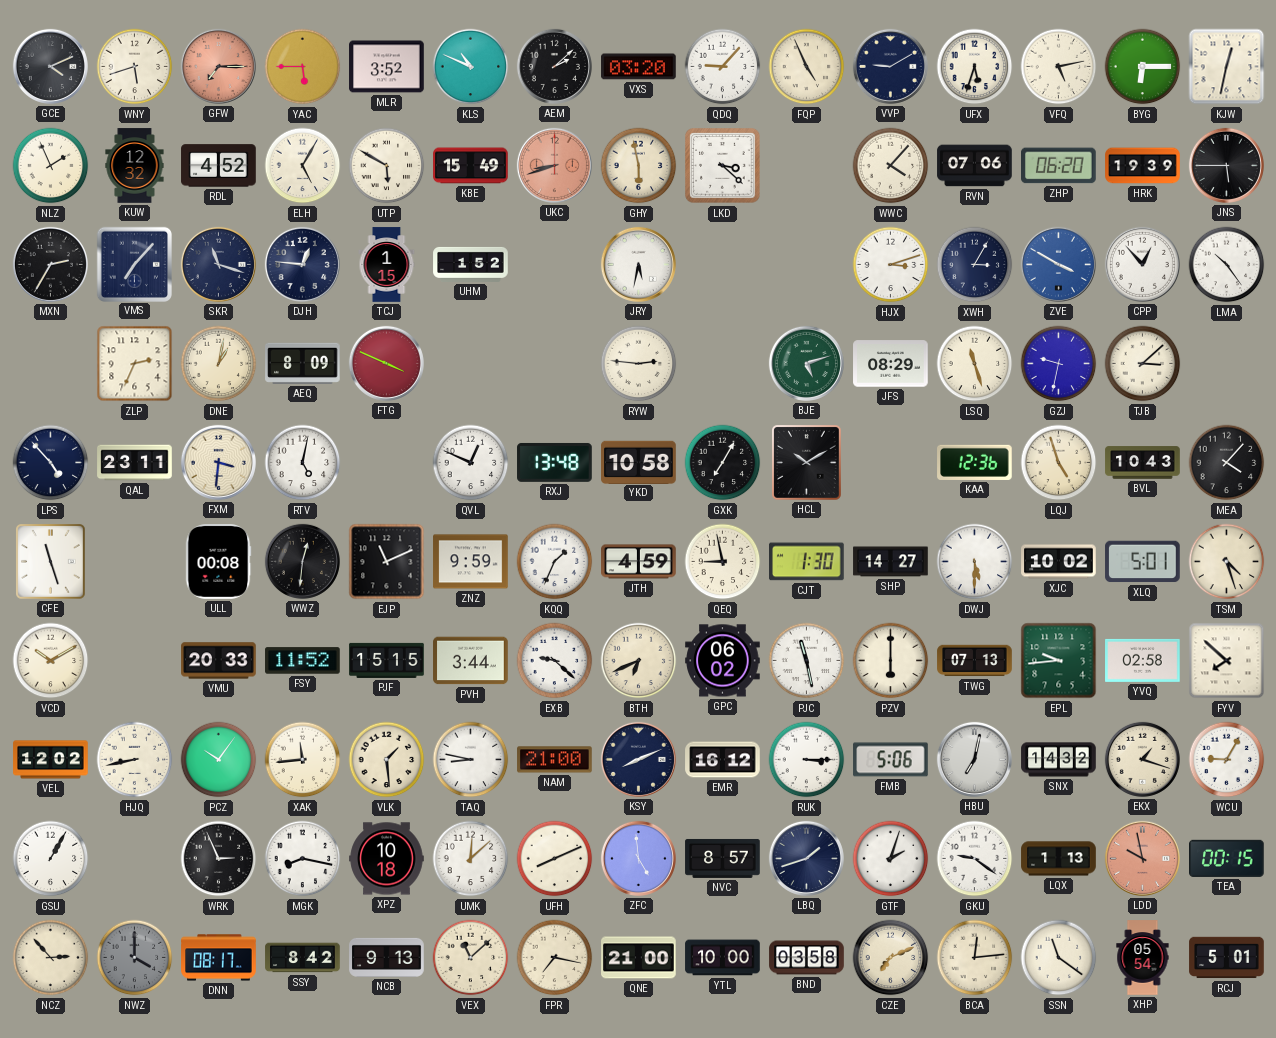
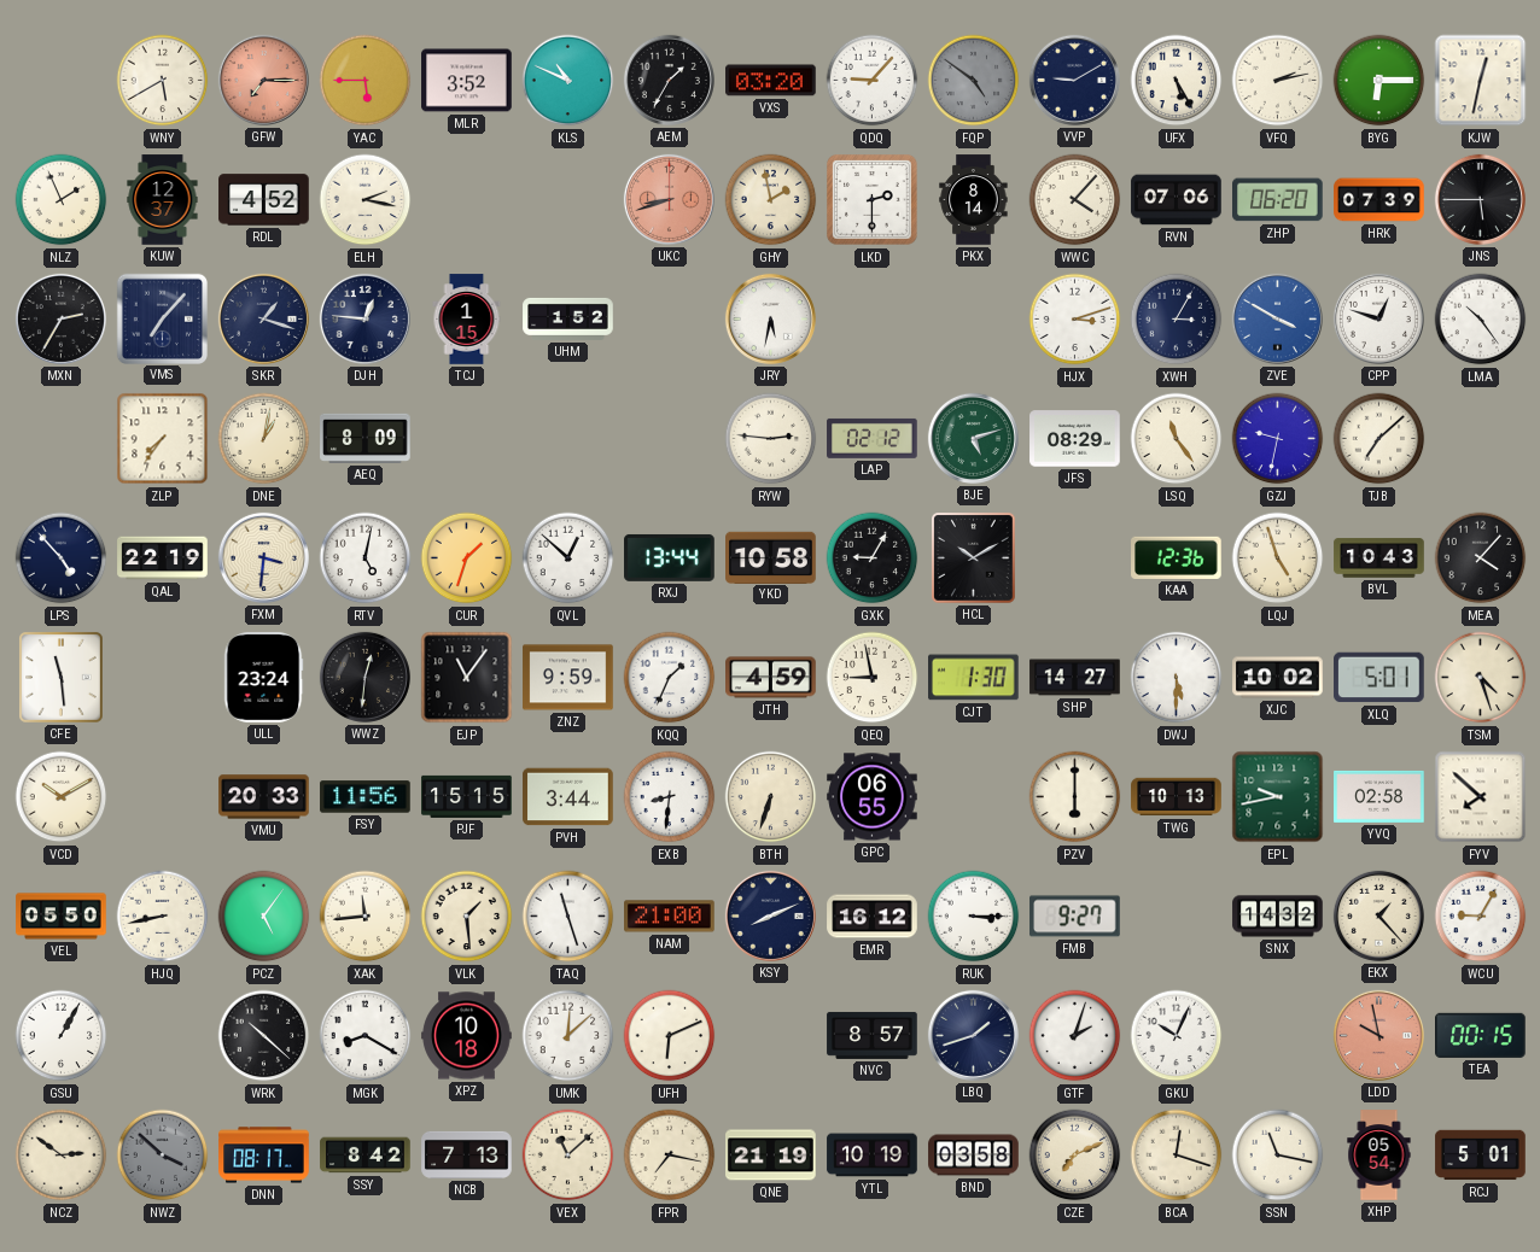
GCE: 4:11 -> none
WNY: 5:42 -> 5:40
AEM: 2:08 -> 1:35
FQP: 4:56 -> 4:51
FQP dial: cream -> grey
UFX: 5:33 -> 5:25
VFQ: 5:13 -> 2:13
KUW: 12:32 -> 12:37
ELH: 5:05 -> 2:17
UTP: 5:50 -> none
KBE: 15:49 -> none
GHY: 5:58 -> 1:58
LKD: 3:22 -> 2:30
PKX: none -> 8:14
HRK: 19:39 -> 07:39
SKR: 11:18 -> 1:18
CPP: 12:53 -> 12:48
ZLP: 2:34 -> 7:36
FTG: 3:49 -> none
LAP: none -> 02:12
LSQ: 11:27 -> 11:24
TJB: 3:08 -> 7:08
QAL: 23:11 -> 22:19
CUR: none -> 1:33
QVL: 12:49 -> 12:52
RXJ: 13:48 -> 13:44
GXK: 7:05 -> 9:05
CFE: 11:27 -> 11:29
ULL: 00:08 -> 23:24
EJP: 11:11 -> 11:06
FSY: 11:52 -> 11:56
EXB: 9:22 -> 8:31
BTH: 6:41 -> 6:33
GPC: 06:02 -> 06:55
PJC: 11:28 -> none
TWG: 07:13 -> 10:13
EPL: 9:44 -> 9:43
VEL: 12:02 -> 05:50
PCZ: 10:06 -> 5:06
TAQ: 8:47 -> 11:27
FMB: 5:06 -> 9:27
HBU: 7:02 -> none
EKX: 1:18 -> 1:23
WRK: 2:56 -> 10:22
MGK: 8:17 -> 8:20
UFH: 8:11 -> 6:11
ZFC: 4:59 -> none
GKU: 9:21 -> 10:04
LQX: 1:13 -> none
NCZ: 2:53 -> 2:51
NWZ: 4:00 -> 3:52
NCB: 9:13 -> 7:13
QNE: 21:00 -> 21:19
YTL: 10:00 -> 10:19
BCA: 12:14 -> 12:18
SSN: 11:21 -> 11:17
